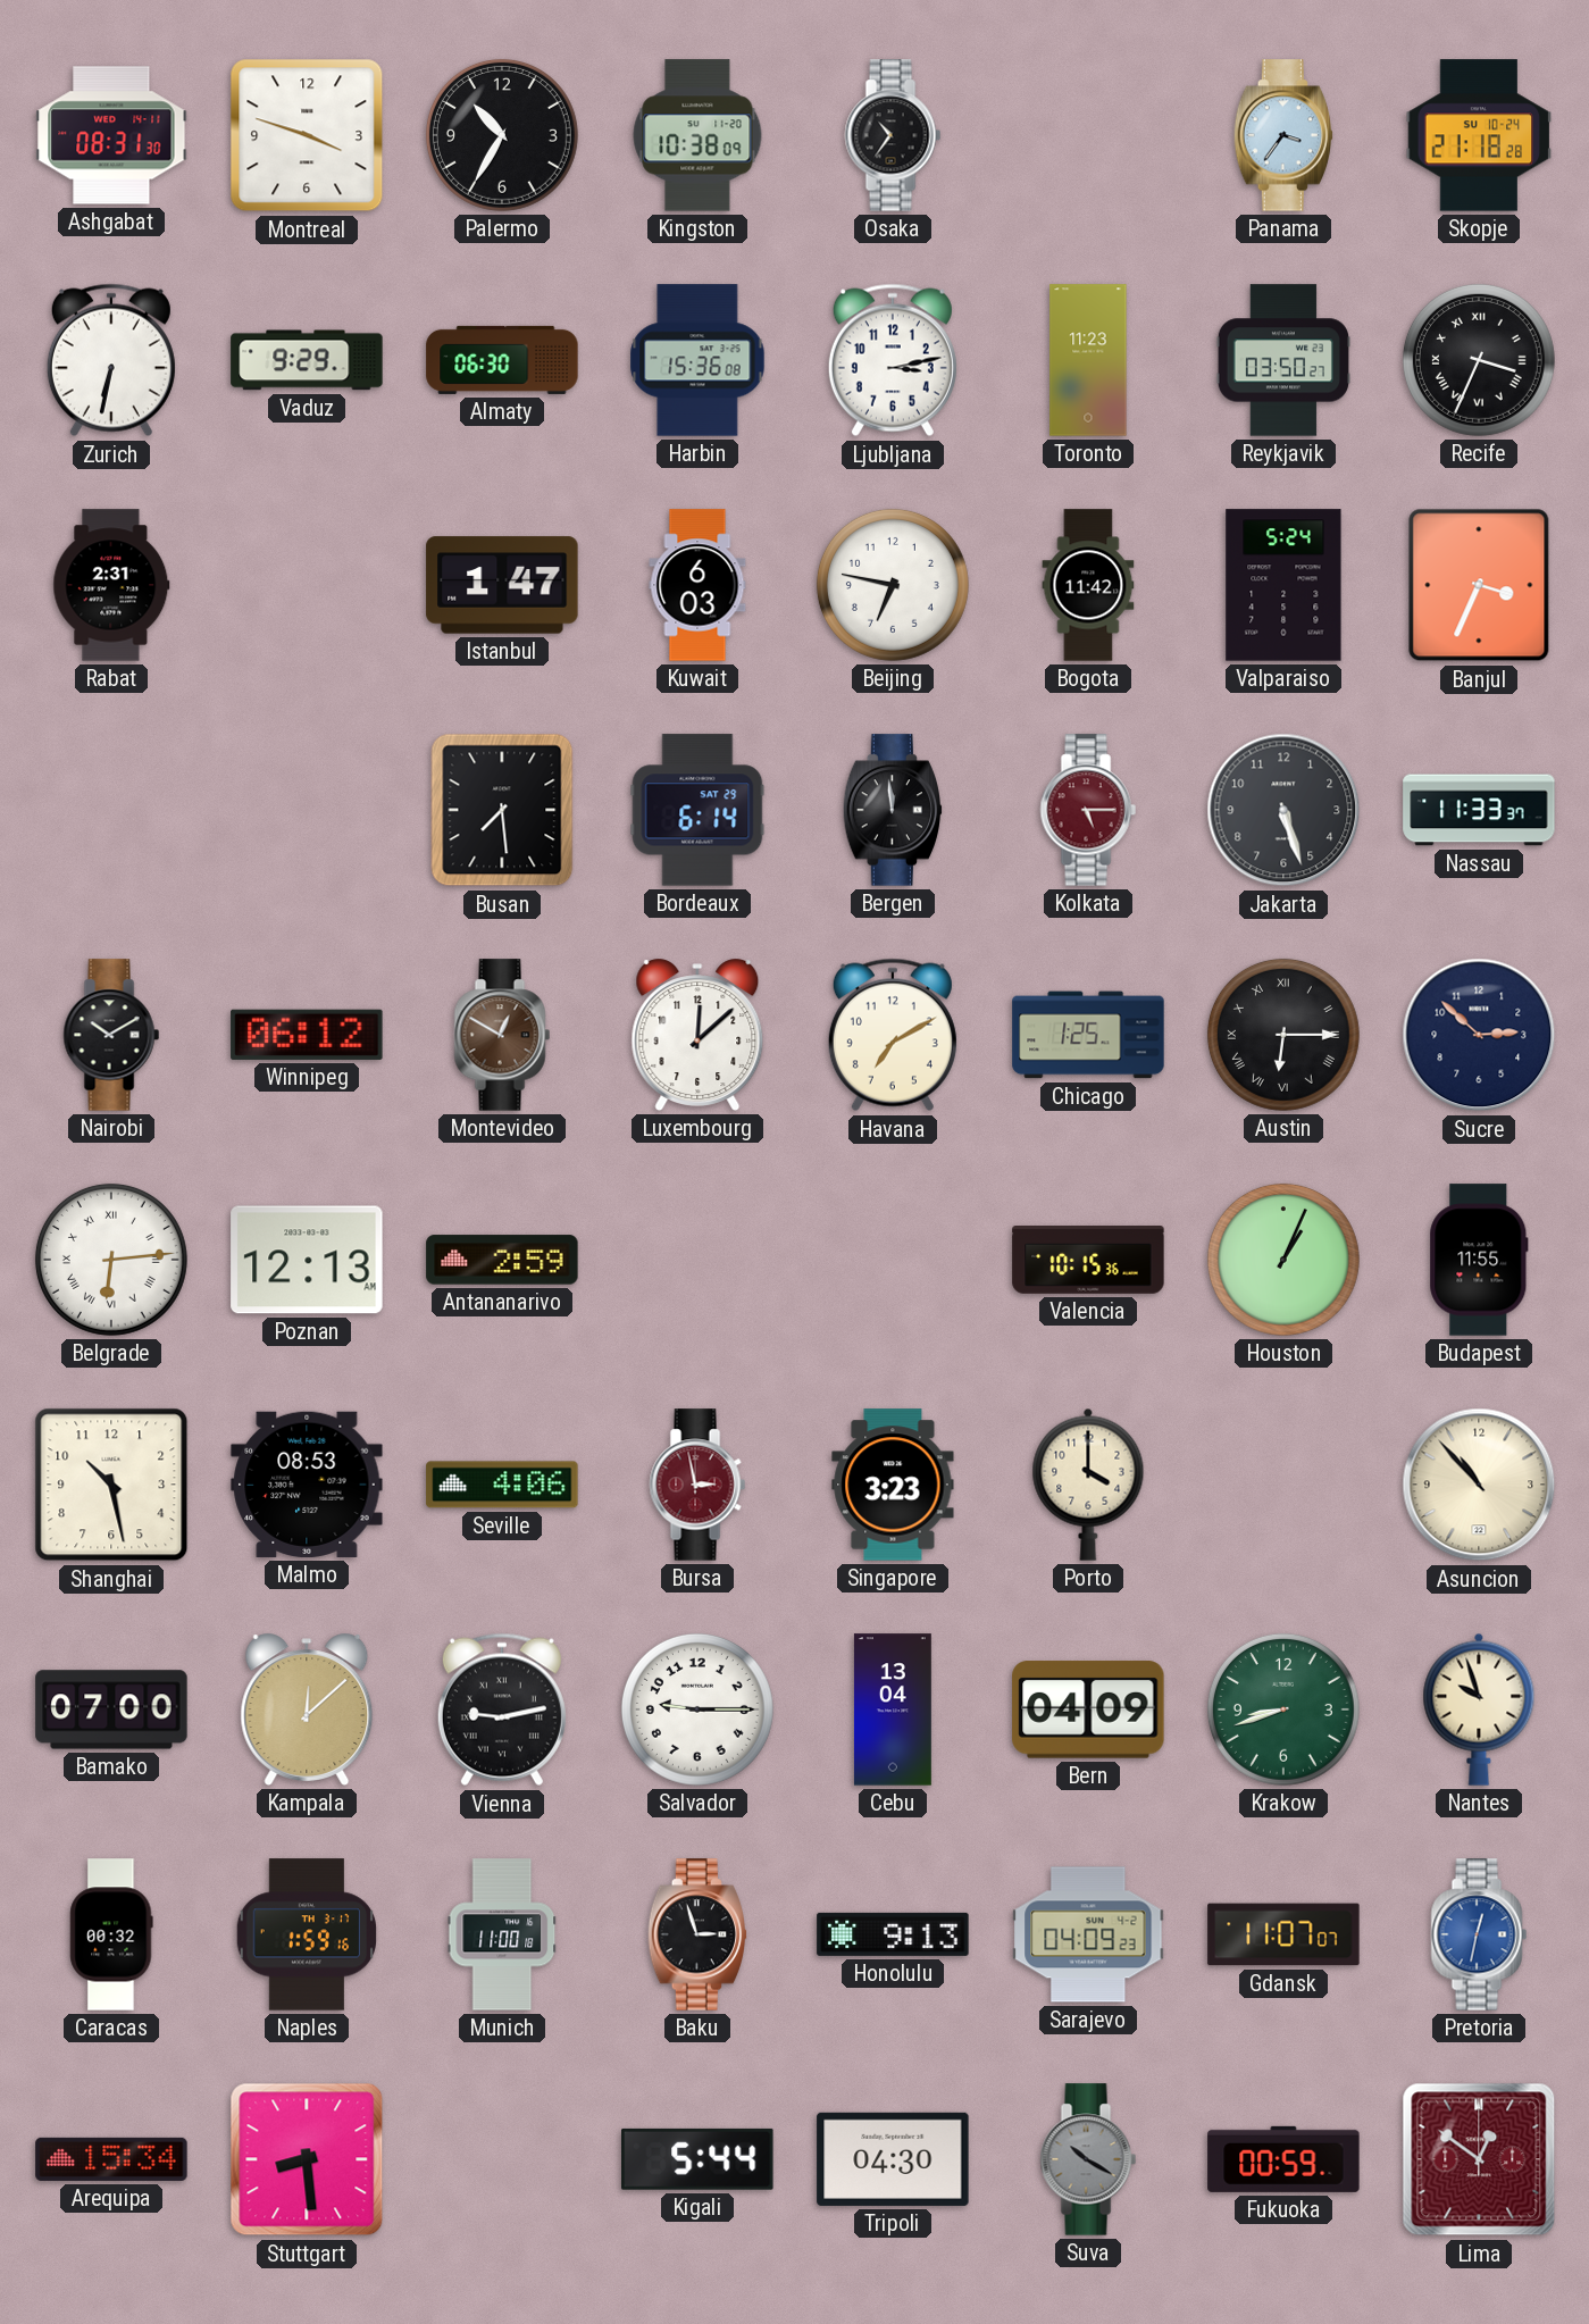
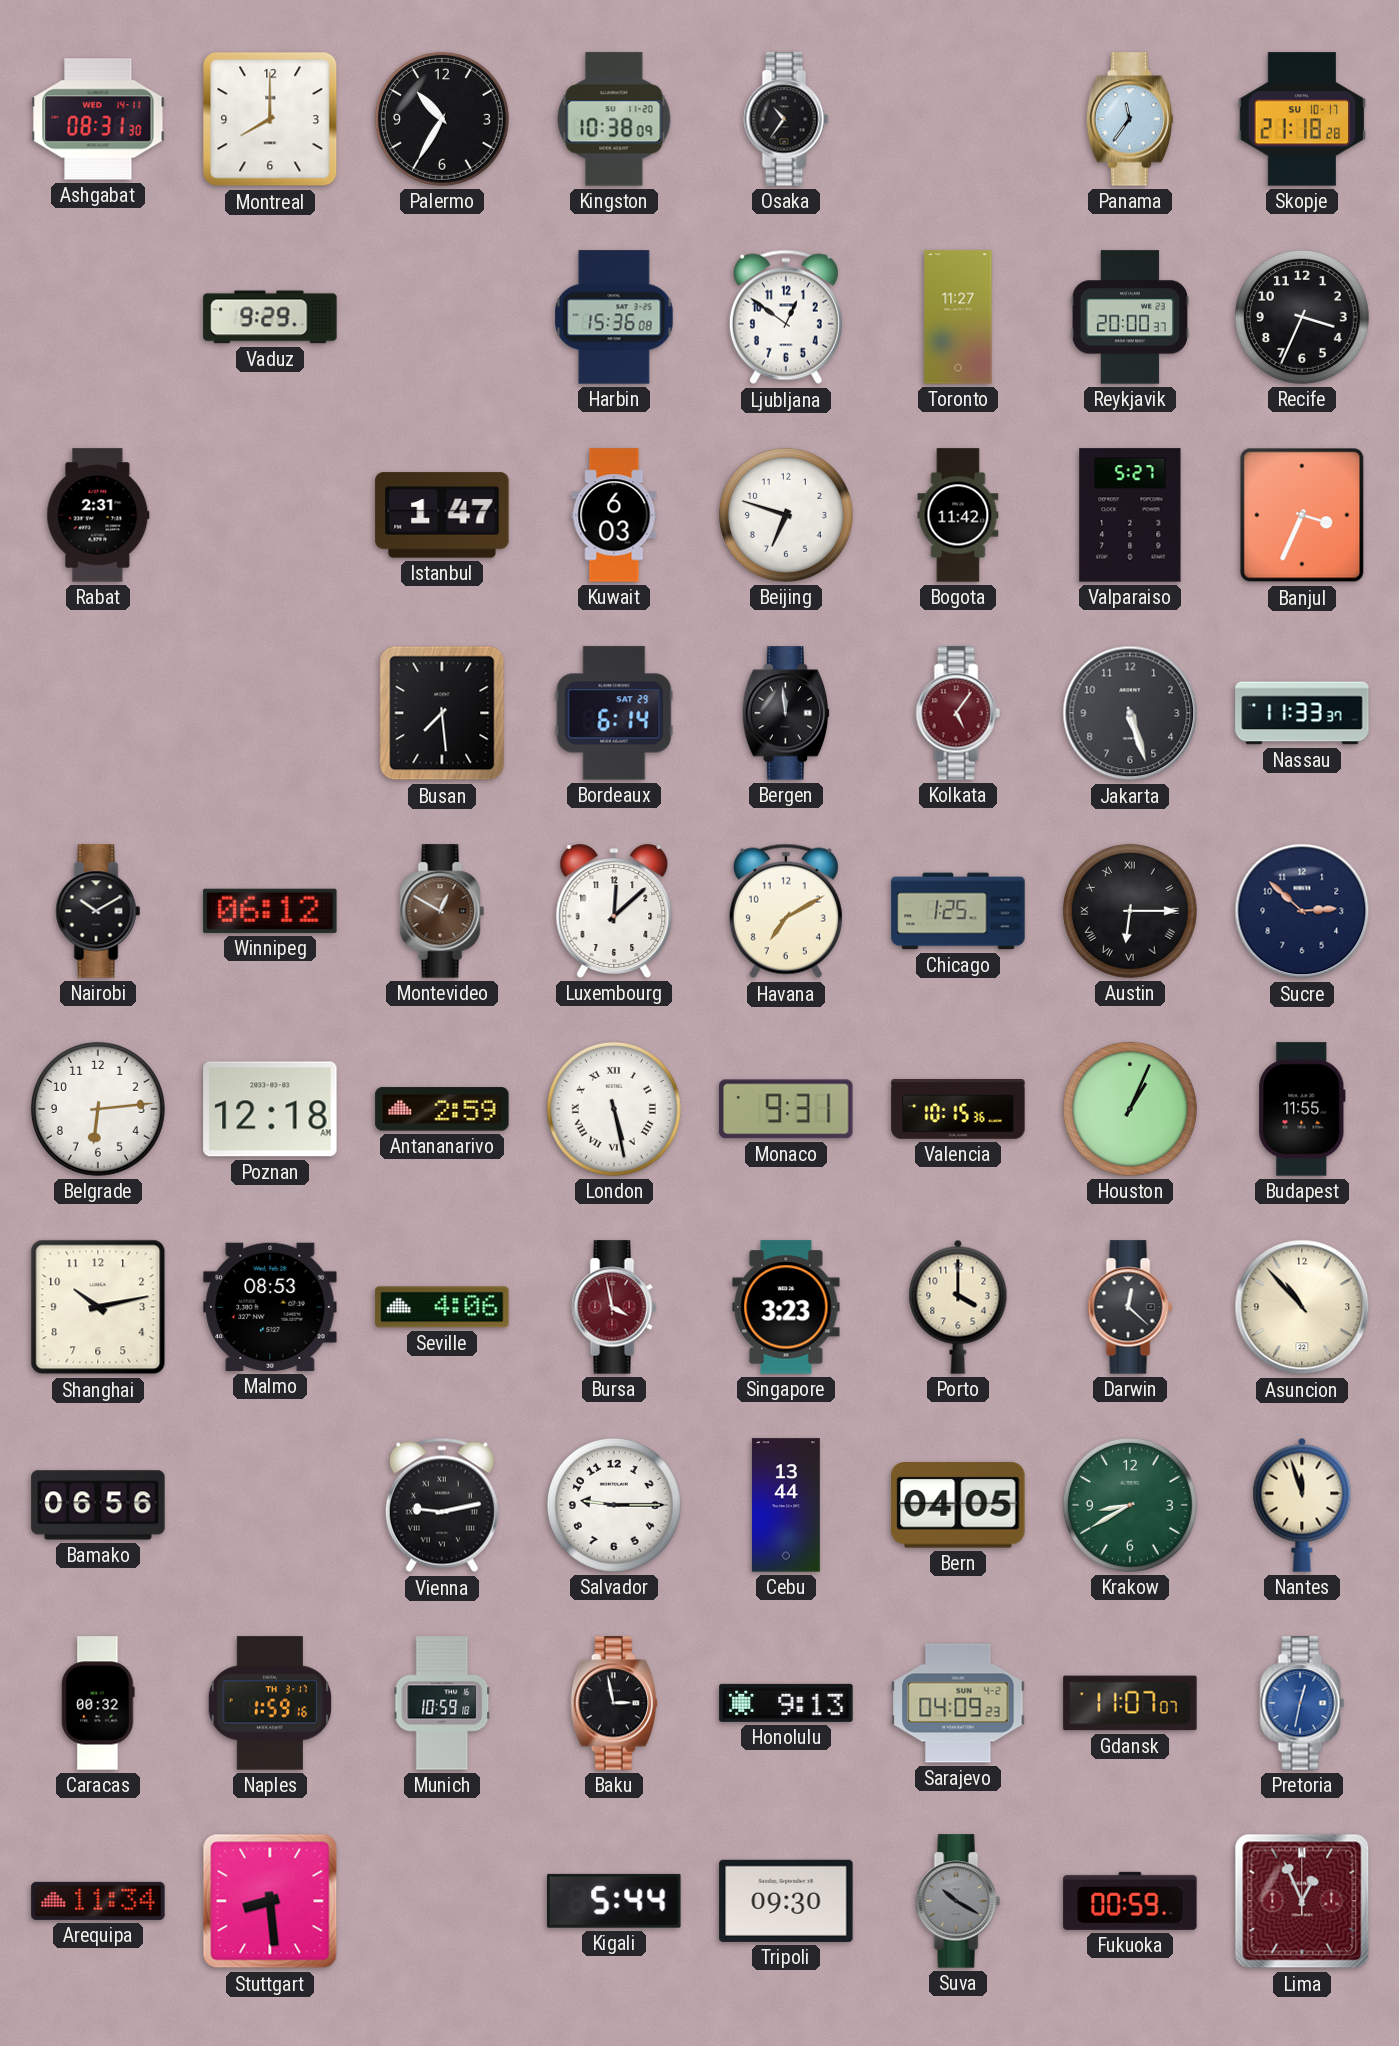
Montreal: 3:48 -> 8:00
Panama: 3:36 -> 11:36
Skopje date: SU 10-24 -> SU 10-17
Zurich: 6:32 -> none
Almaty: 06:30 -> none
Ljubljana: 3:13 -> 12:51
Toronto: 11:23 -> 11:27
Reykjavik: 03:50 -> 20:00
Recife numerals: Roman -> Arabic
Beijing: 6:47 -> 6:48
Valparaiso: 5:24 -> 5:27
Kolkata: 5:15 -> 5:06
Belgrade numerals: Roman -> Arabic
Poznan: 12:13 -> 12:18
London: none -> 5:28
Monaco: none -> 9:31
Shanghai: 10:28 -> 10:13
Bursa: 2:58 -> 3:58
Darwin: none -> 12:22
Bamako: 07:00 -> 06:56
Kampala: 12:08 -> none
Cebu: 13:04 -> 13:44
Bern: 04:09 -> 04:05
Krakow: 8:42 -> 8:40
Nantes: 9:57 -> 11:57
Munich: 11:00 -> 10:59
Baku: 2:57 -> 2:58
Arequipa: 15:34 -> 11:34
Tripoli: 04:30 -> 09:30
Lima: 12:51 -> 12:56
